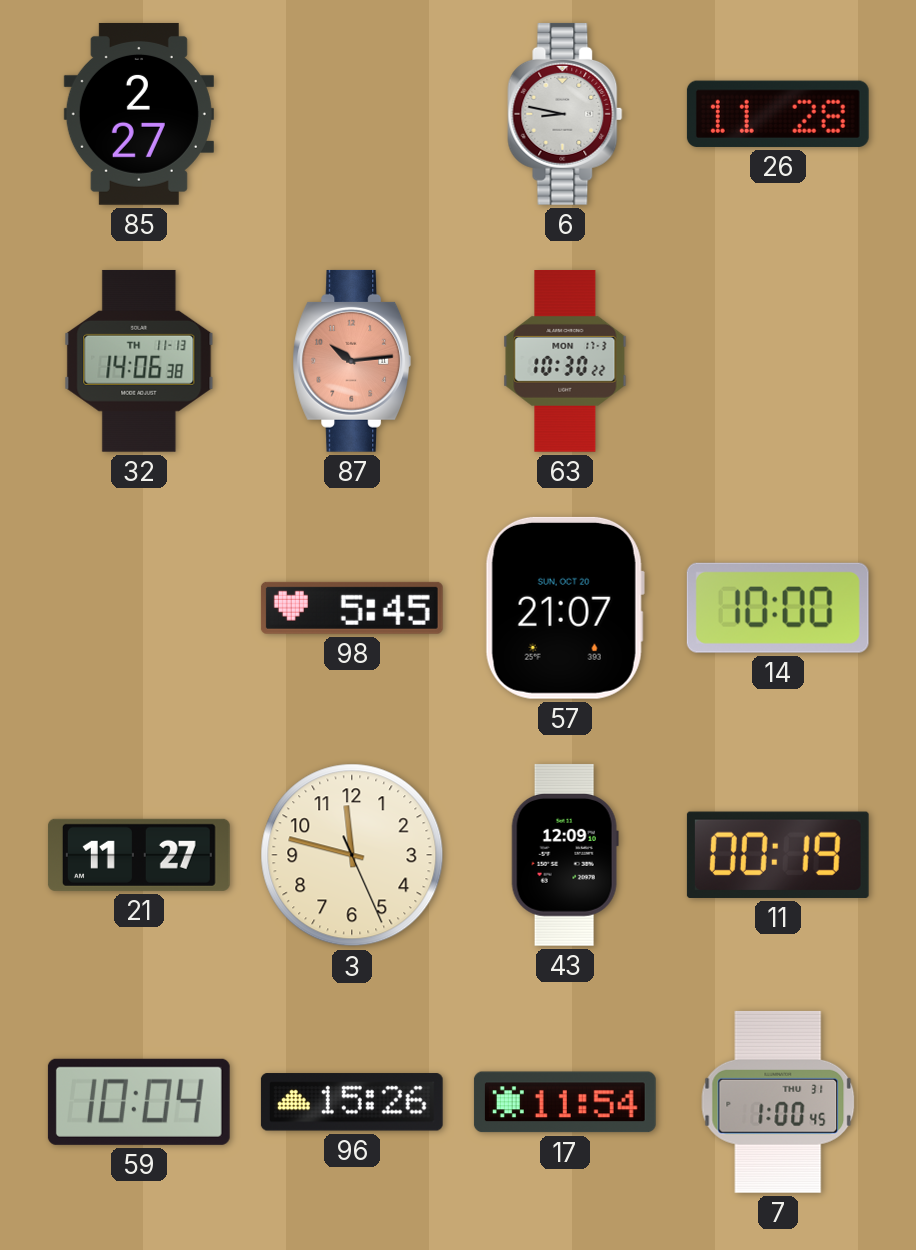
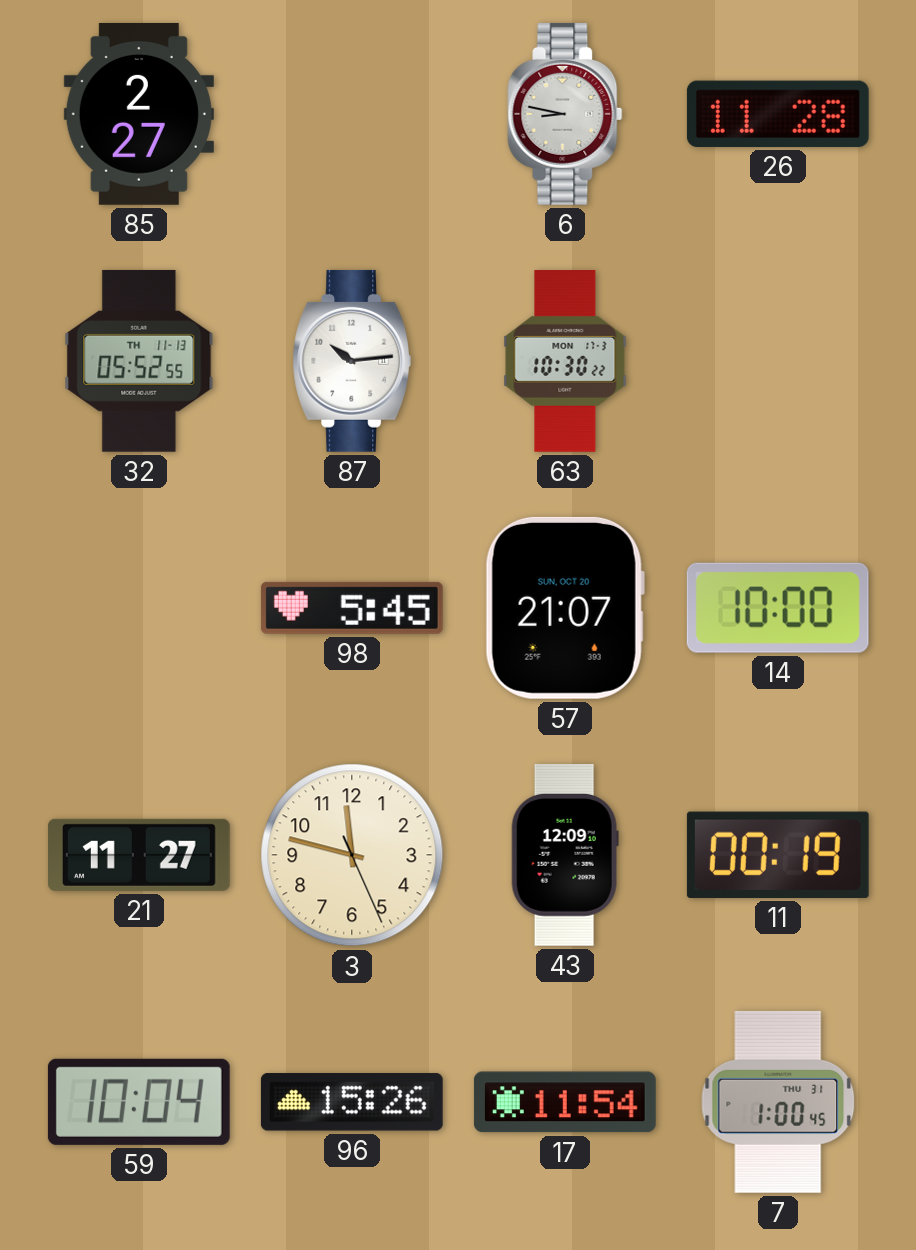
32: 14:06 -> 05:52
87 dial: salmon -> white
